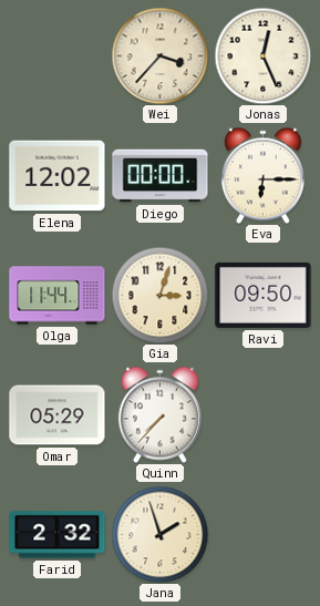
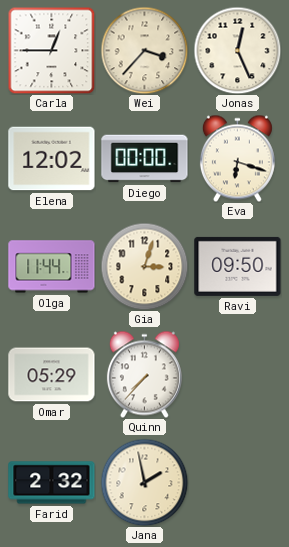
Carla: none -> 12:45
Eva: 6:15 -> 6:18
Jana: 1:57 -> 1:58
